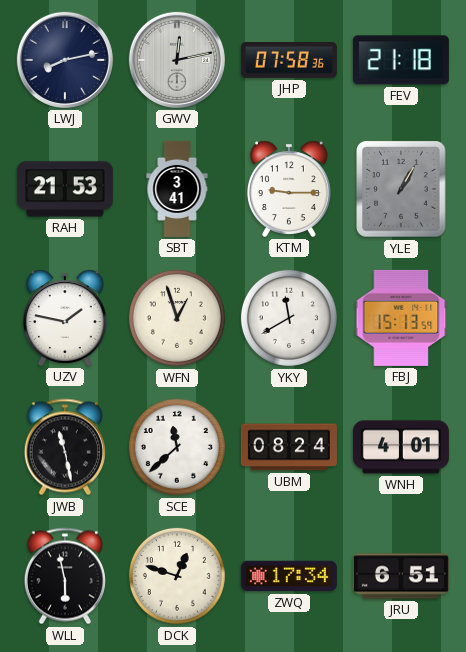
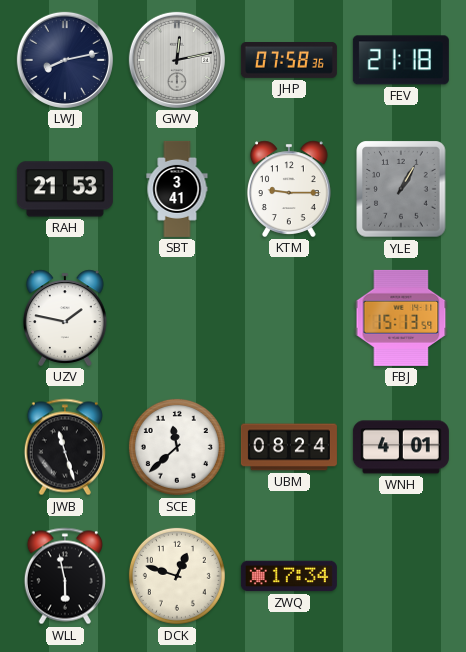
WFN: 12:57 -> none
YKY: 11:40 -> none
JWB: 11:28 -> 11:27
JRU: 6:51 -> none
